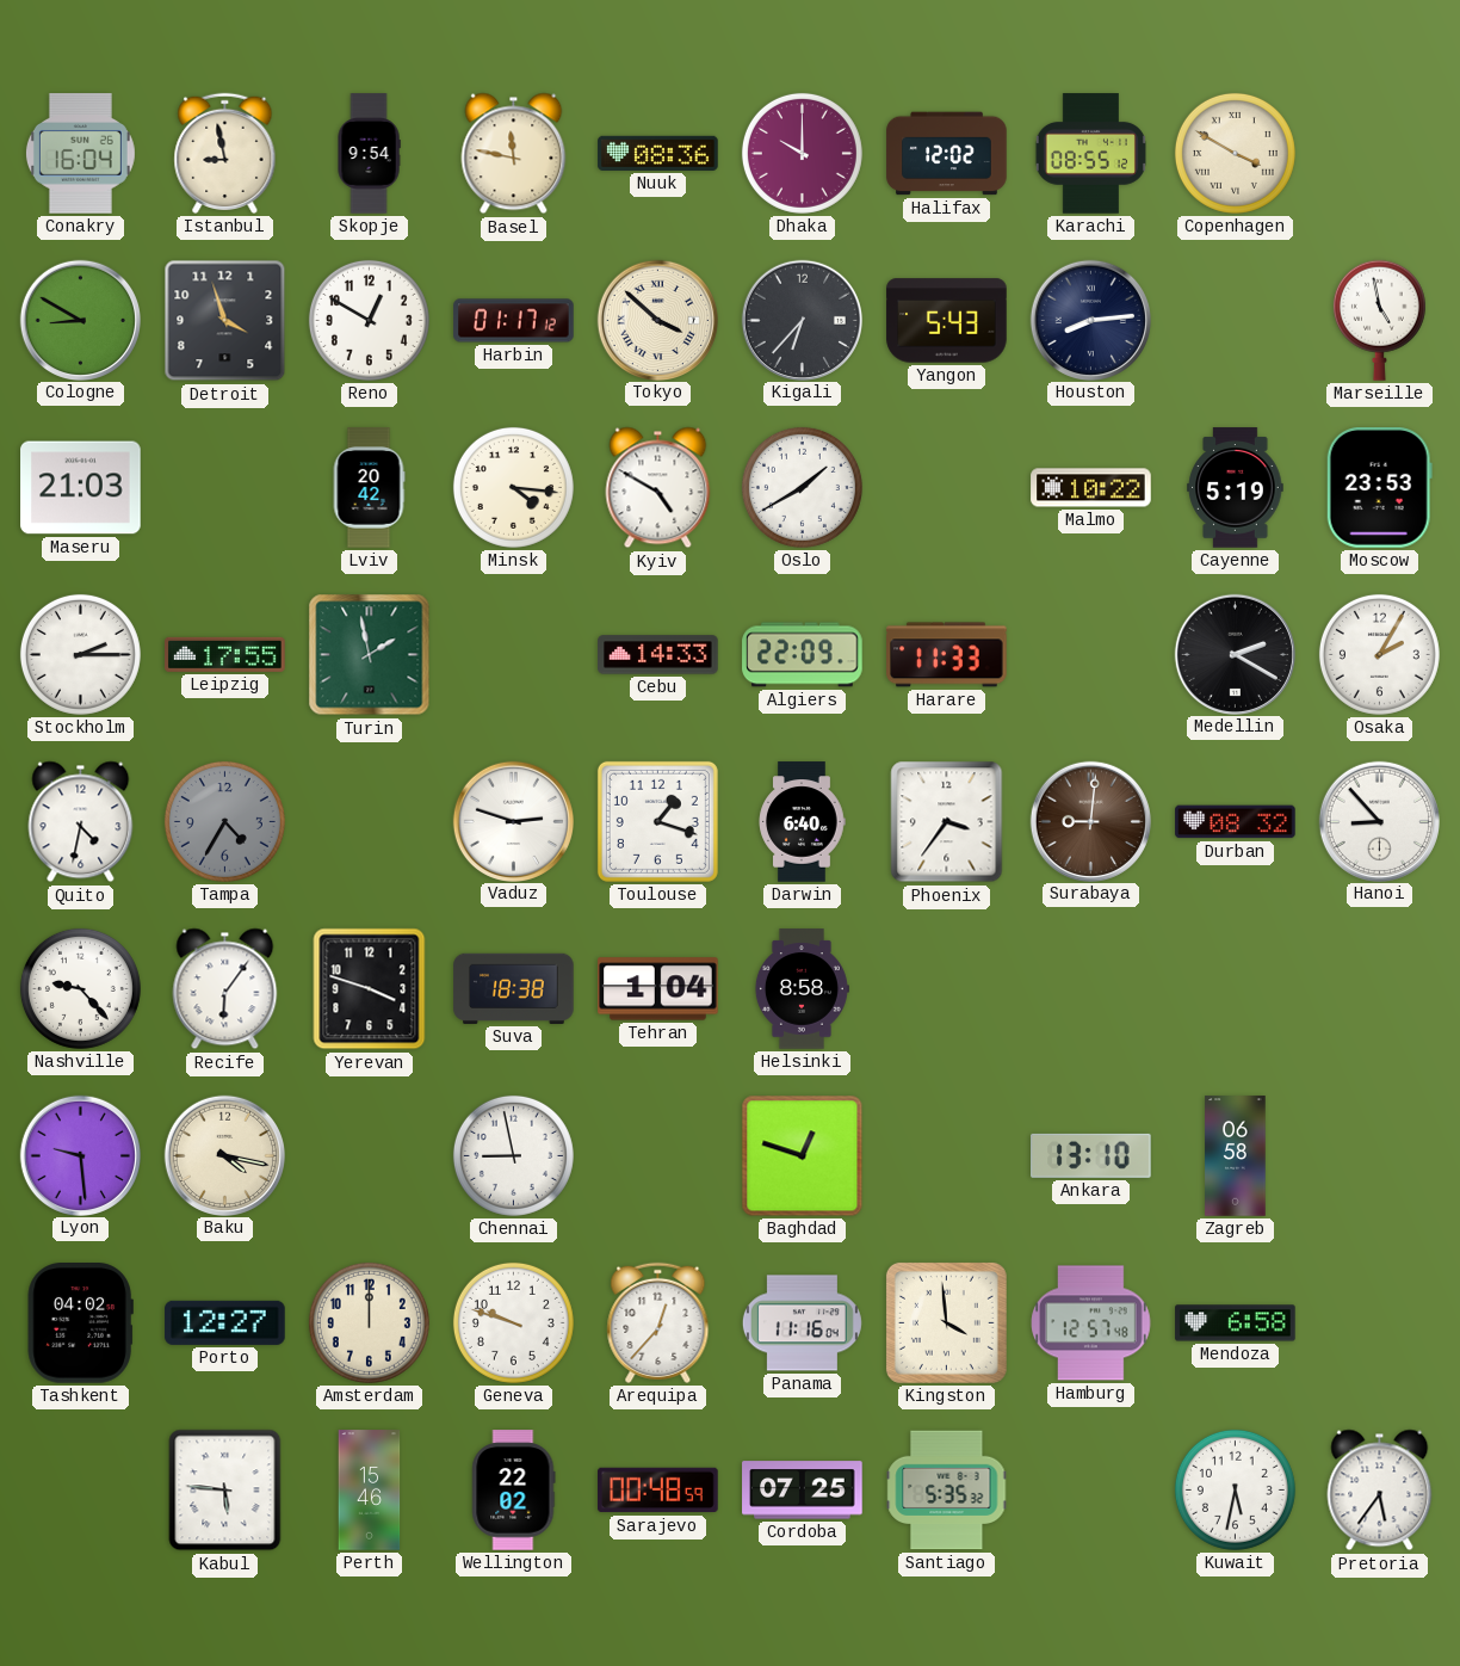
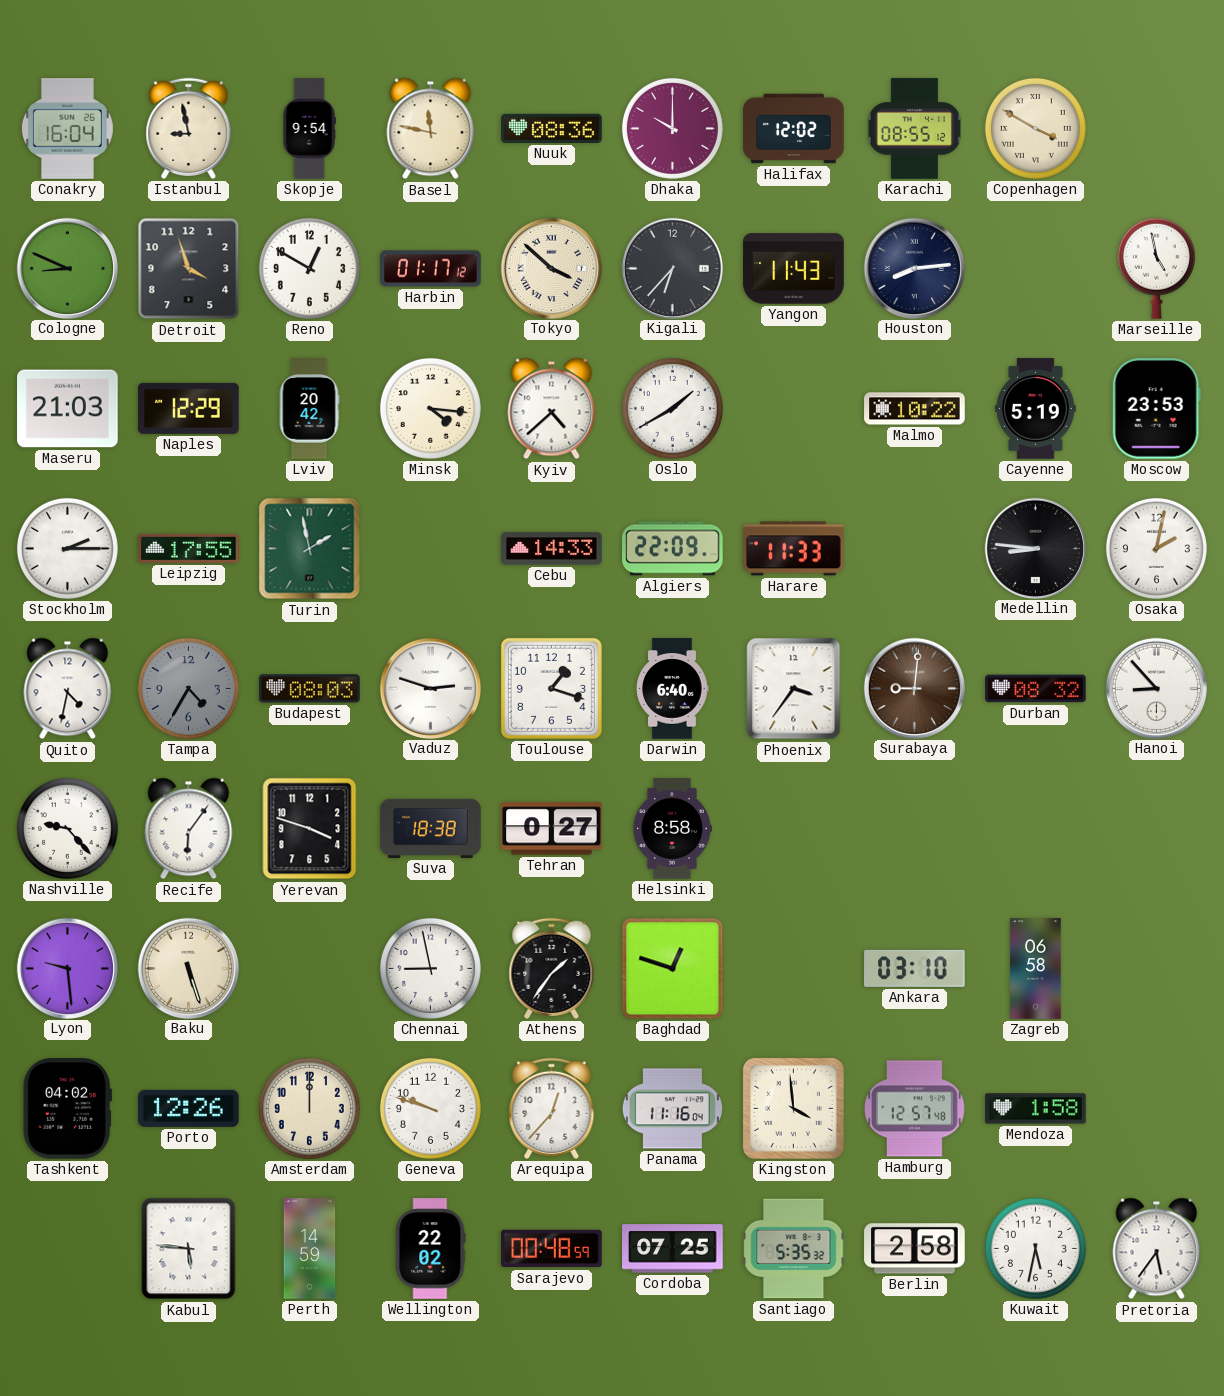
Cologne: 8:50 -> 8:49
Yangon: 5:43 -> 11:43
Naples: none -> 12:29
Kyiv: 4:50 -> 4:38
Medellin: 2:20 -> 8:46
Osaka: 2:05 -> 2:02
Budapest: none -> 08:03
Tehran: 1:04 -> 0:27
Baku: 4:17 -> 5:27
Athens: none -> 1:36
Ankara: 13:10 -> 03:10
Porto: 12:27 -> 12:26
Mendoza: 6:58 -> 1:58
Perth: 15:46 -> 14:59
Berlin: none -> 2:58
